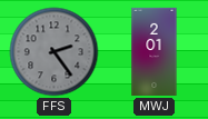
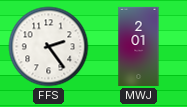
FFS dial: grey -> white
